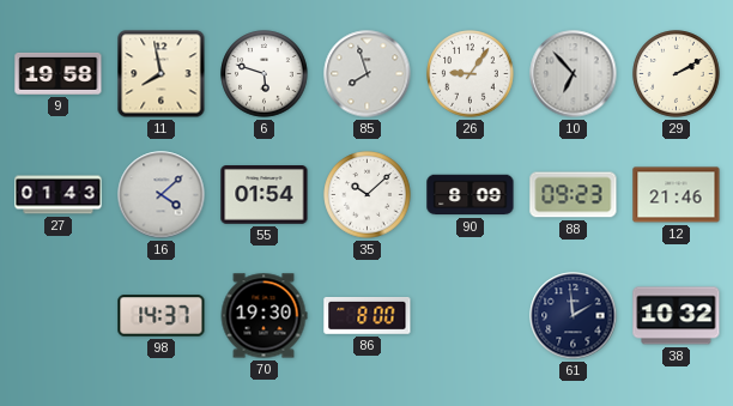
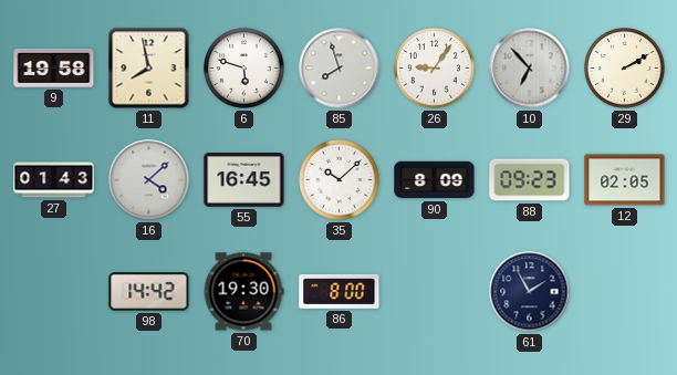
55: 01:54 -> 16:45
12: 21:46 -> 02:05
98: 14:37 -> 14:42
61: 1:59 -> 1:55
38: 10:32 -> none
